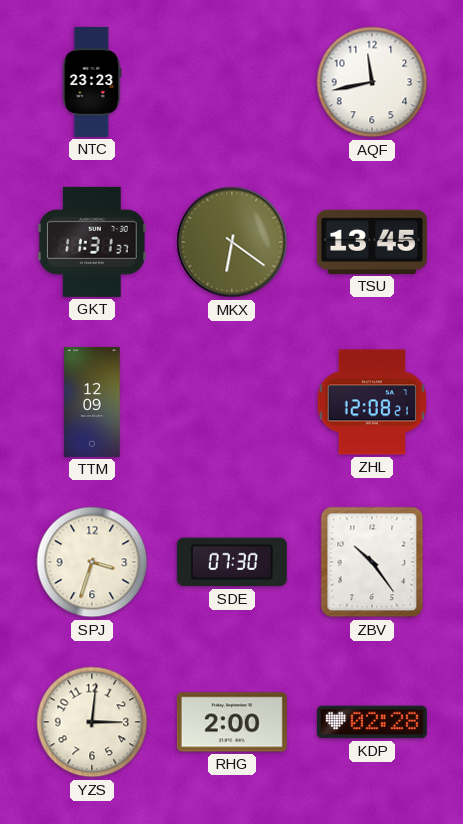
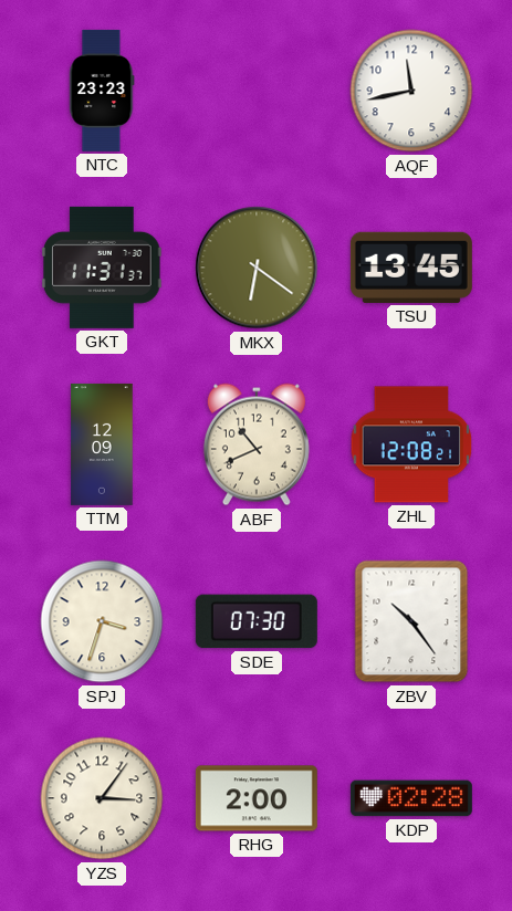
ABF: none -> 10:41
YZS: 3:01 -> 3:06
